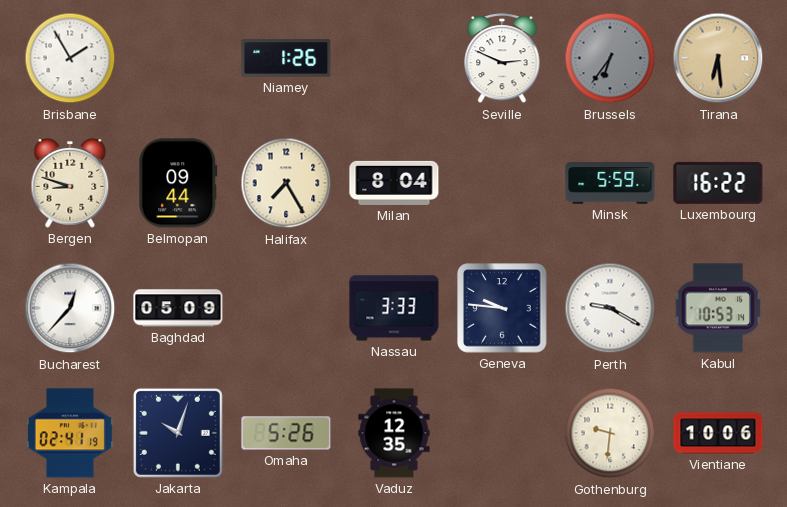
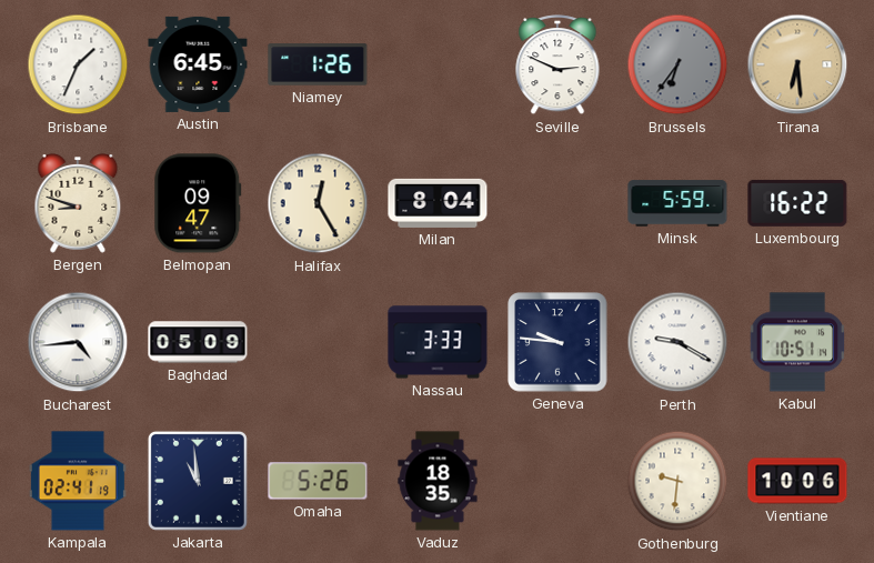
Brisbane: 1:55 -> 1:34
Austin: none -> 6:45
Belmopan: 09:44 -> 09:47
Halifax: 7:25 -> 12:25
Bucharest: 12:37 -> 4:44
Kabul: 10:53 -> 10:51
Jakarta: 10:03 -> 10:59
Vaduz: 12:35 -> 18:35
